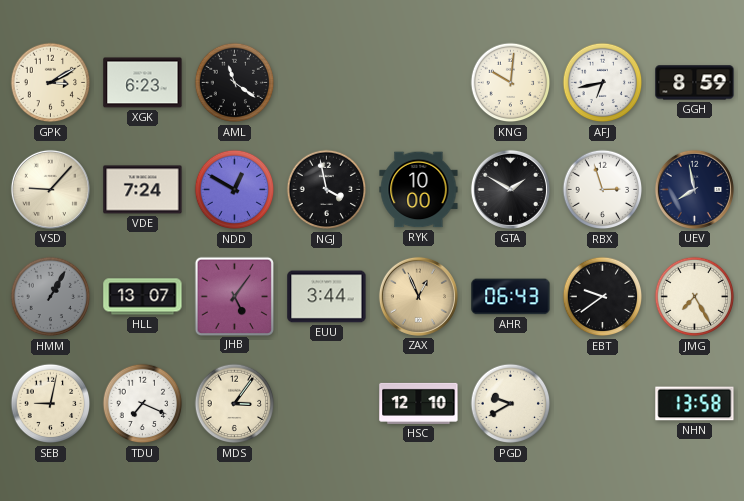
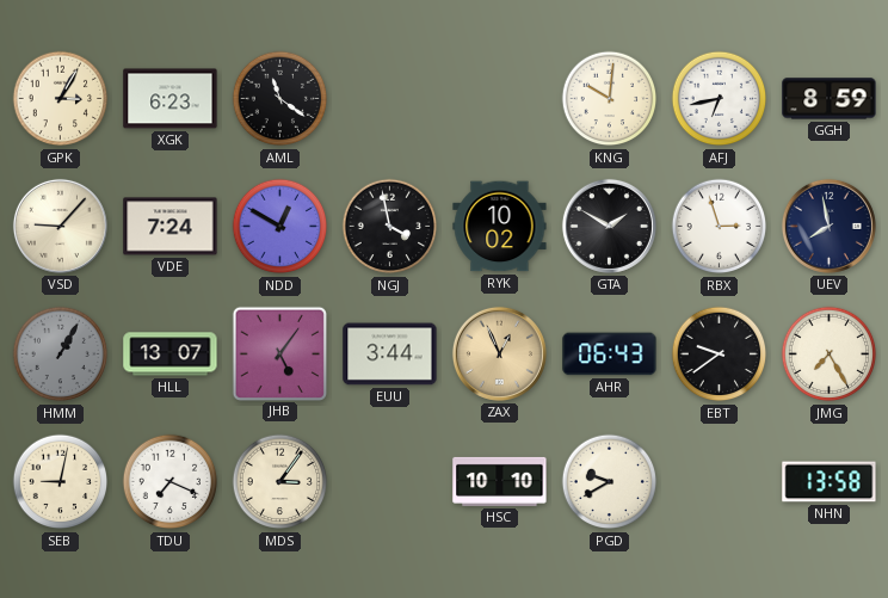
GPK: 3:10 -> 3:05
RYK: 10:00 -> 10:02
HSC: 12:10 -> 10:10
